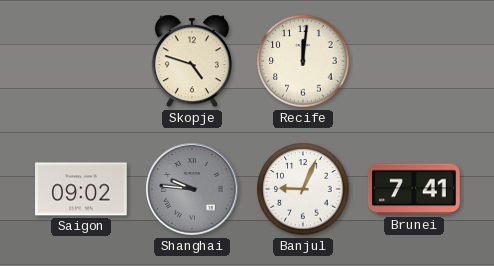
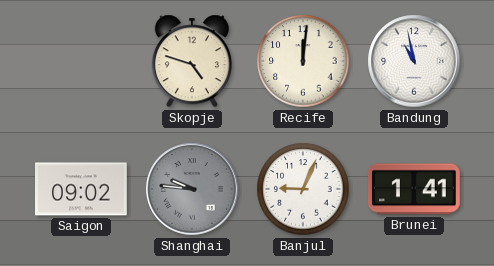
Bandung: none -> 10:58
Brunei: 7:41 -> 1:41
